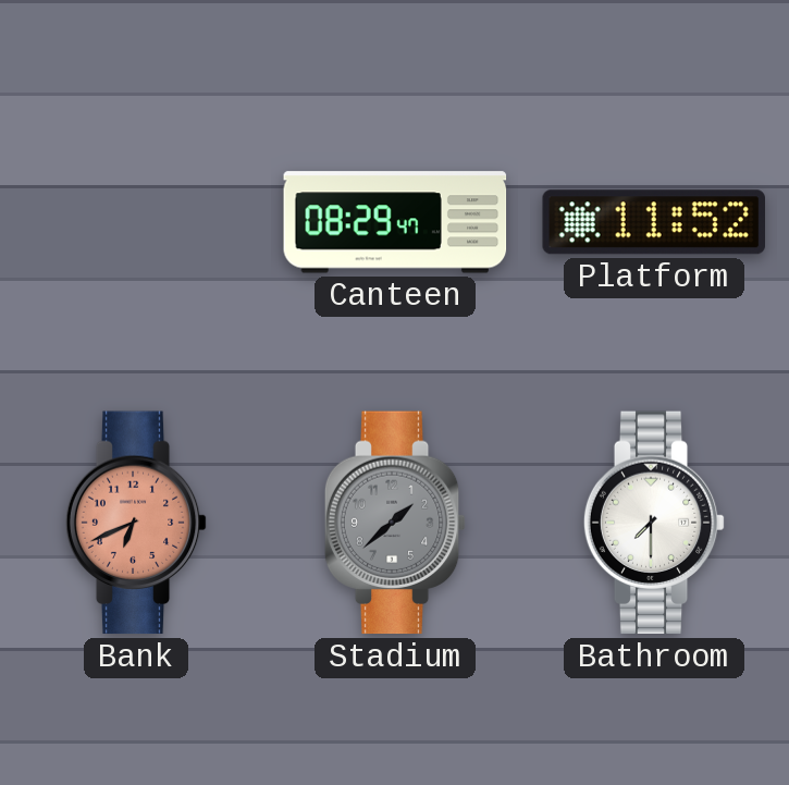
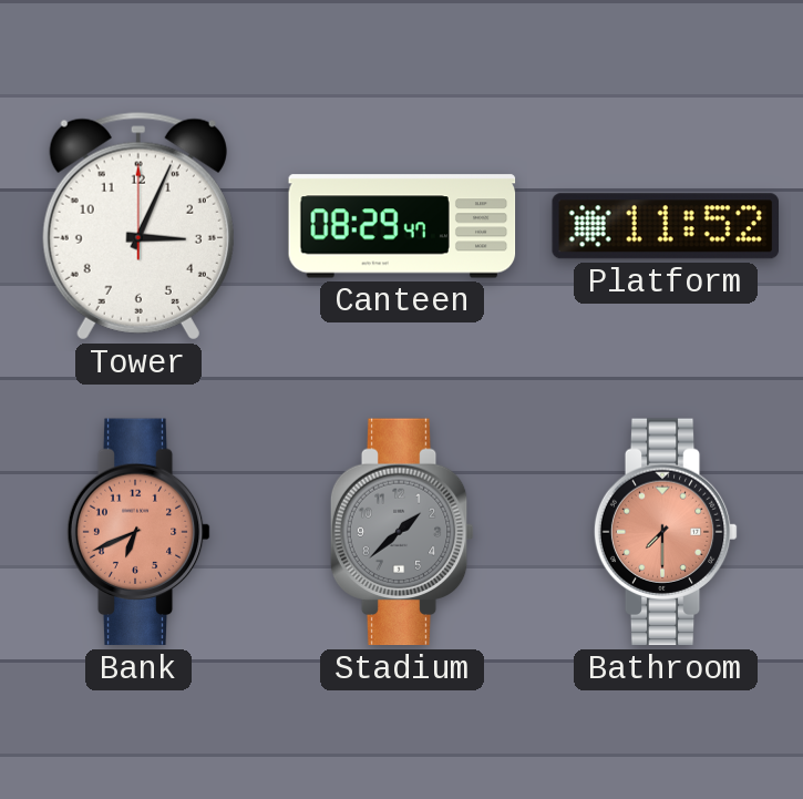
Tower: none -> 3:04
Bathroom dial: white -> salmon
